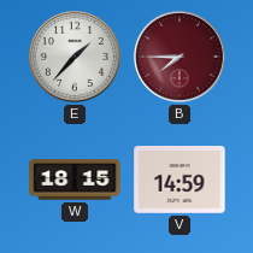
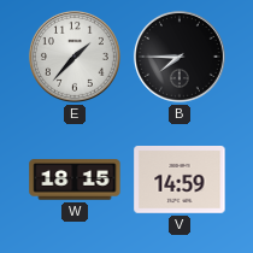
B dial: burgundy -> black
